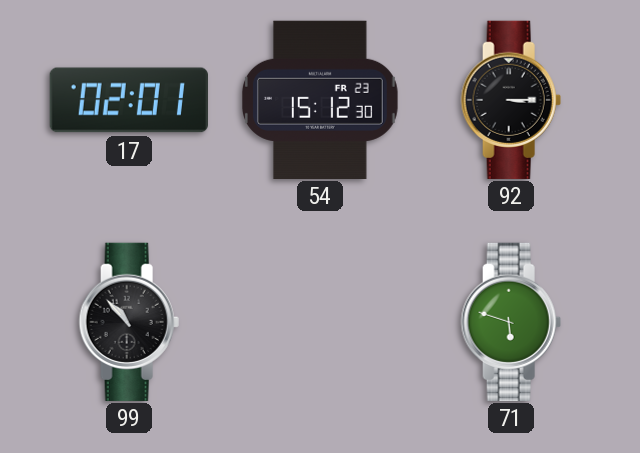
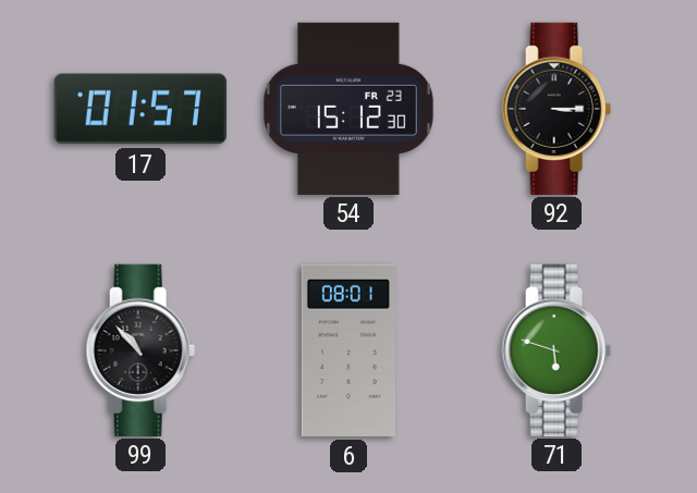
17: 02:01 -> 01:57
6: none -> 08:01
